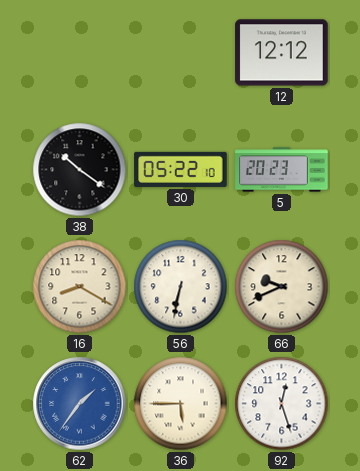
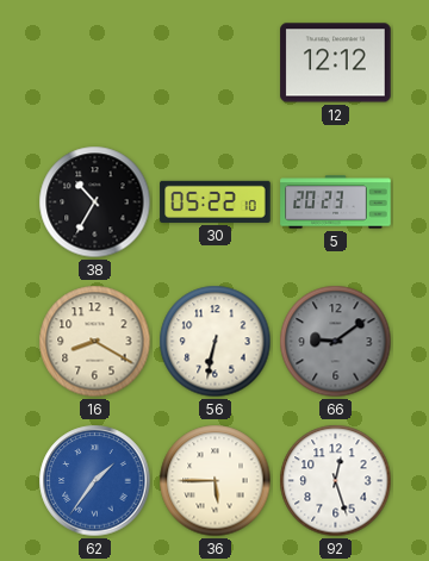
38: 10:21 -> 10:35
66: 9:41 -> 9:09
66 dial: cream -> grey
